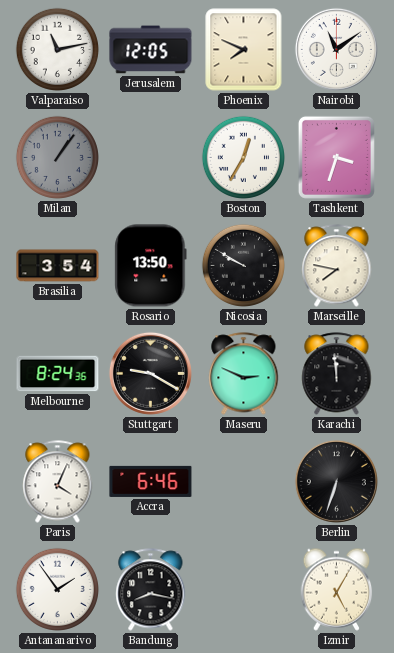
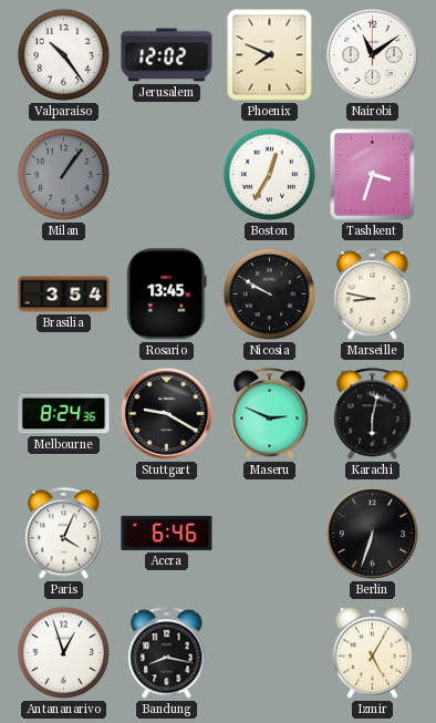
Valparaiso: 11:13 -> 10:24
Jerusalem: 12:05 -> 12:02
Rosario: 13:50 -> 13:45
Marseille: 7:47 -> 8:47
Karachi: 11:59 -> 6:02
Antananarivo: 1:54 -> 12:57
